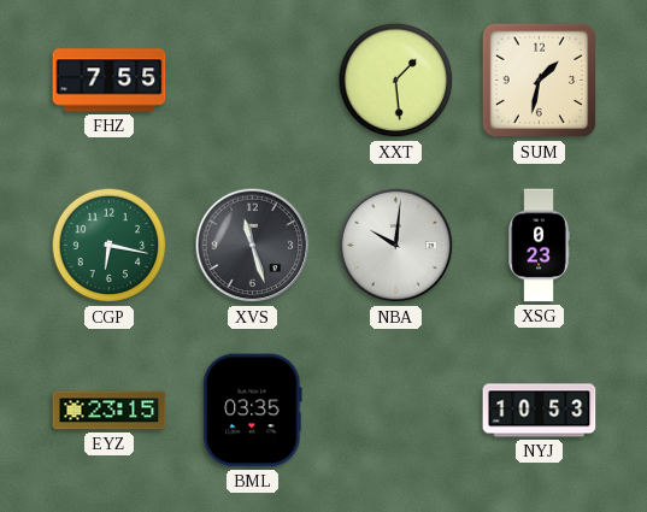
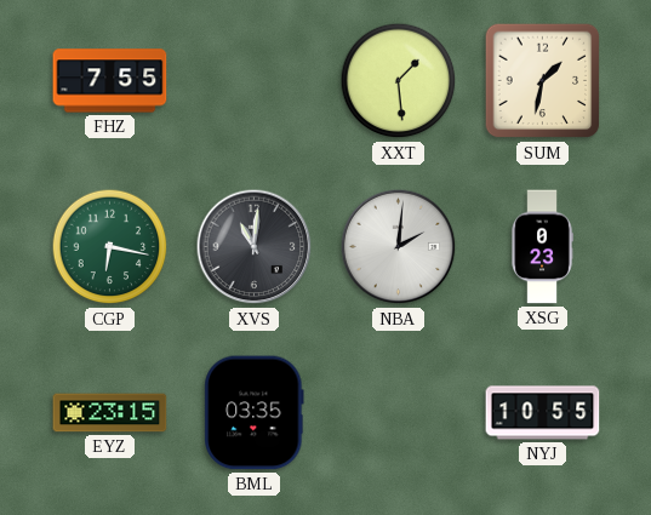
XVS: 11:27 -> 11:01
NBA: 10:01 -> 2:01
NYJ: 10:53 -> 10:55
